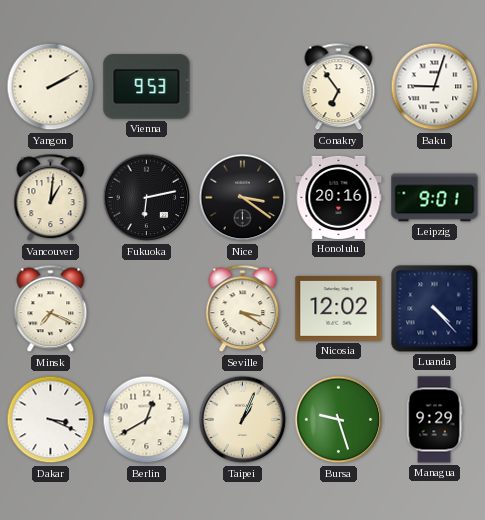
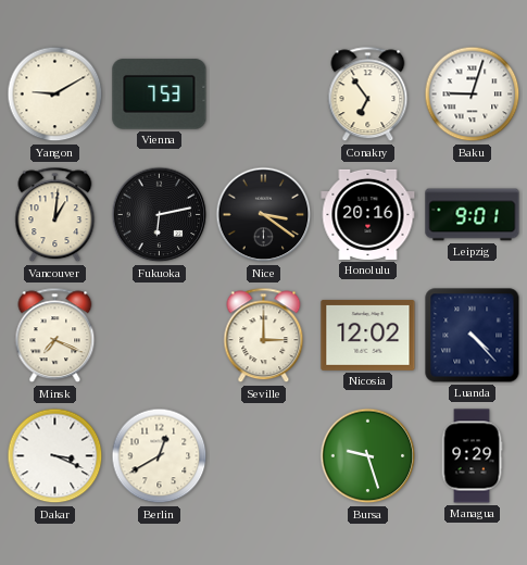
Yangon: 2:10 -> 9:10
Vienna: 9:53 -> 7:53
Seville: 3:20 -> 3:00
Taipei: 1:04 -> none
